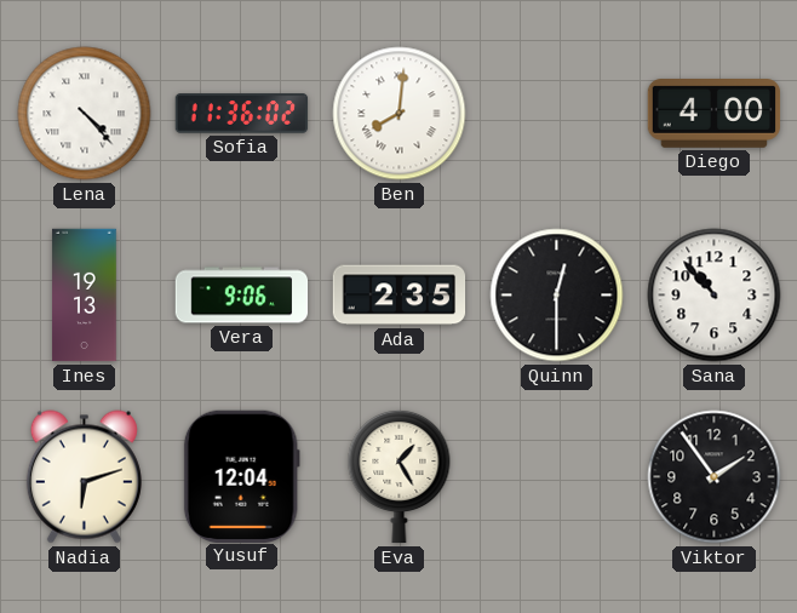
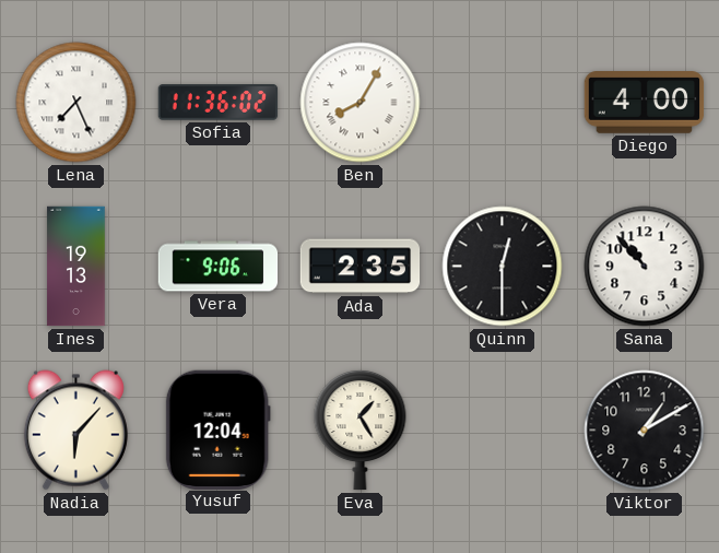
Lena: 4:23 -> 7:26
Ben: 8:01 -> 8:05
Nadia: 6:12 -> 6:07
Viktor: 1:54 -> 1:10
